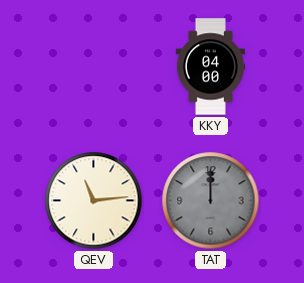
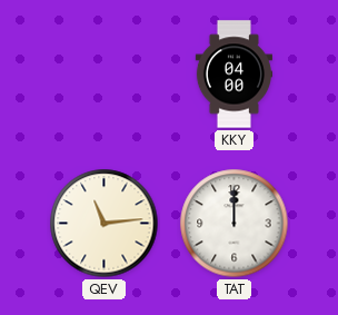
TAT dial: grey -> white
